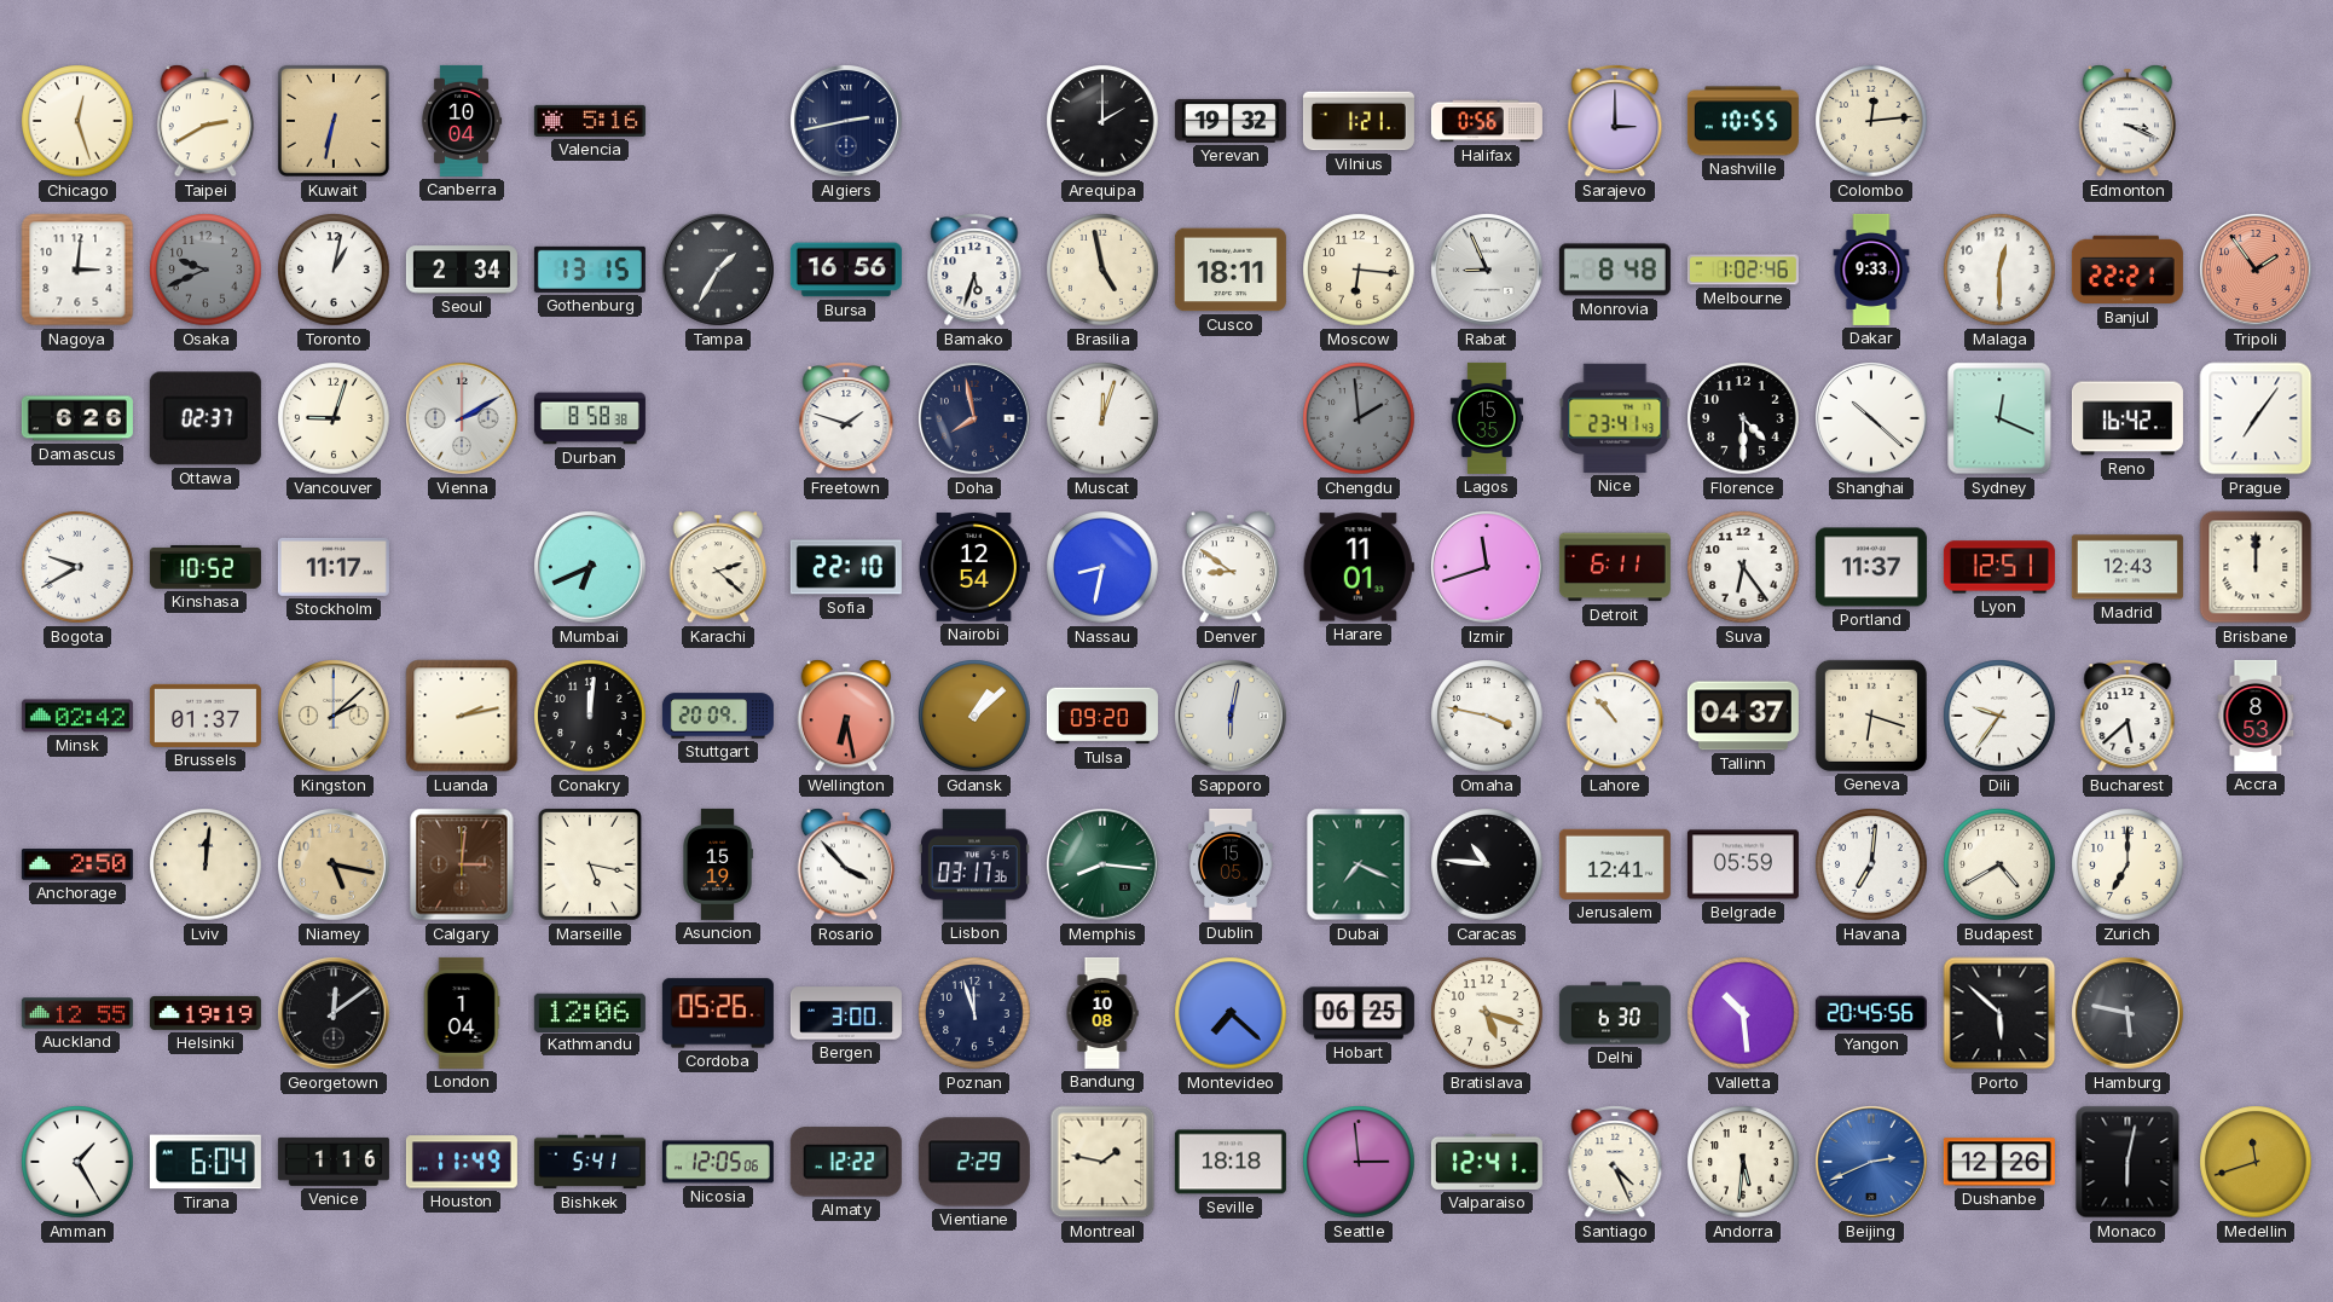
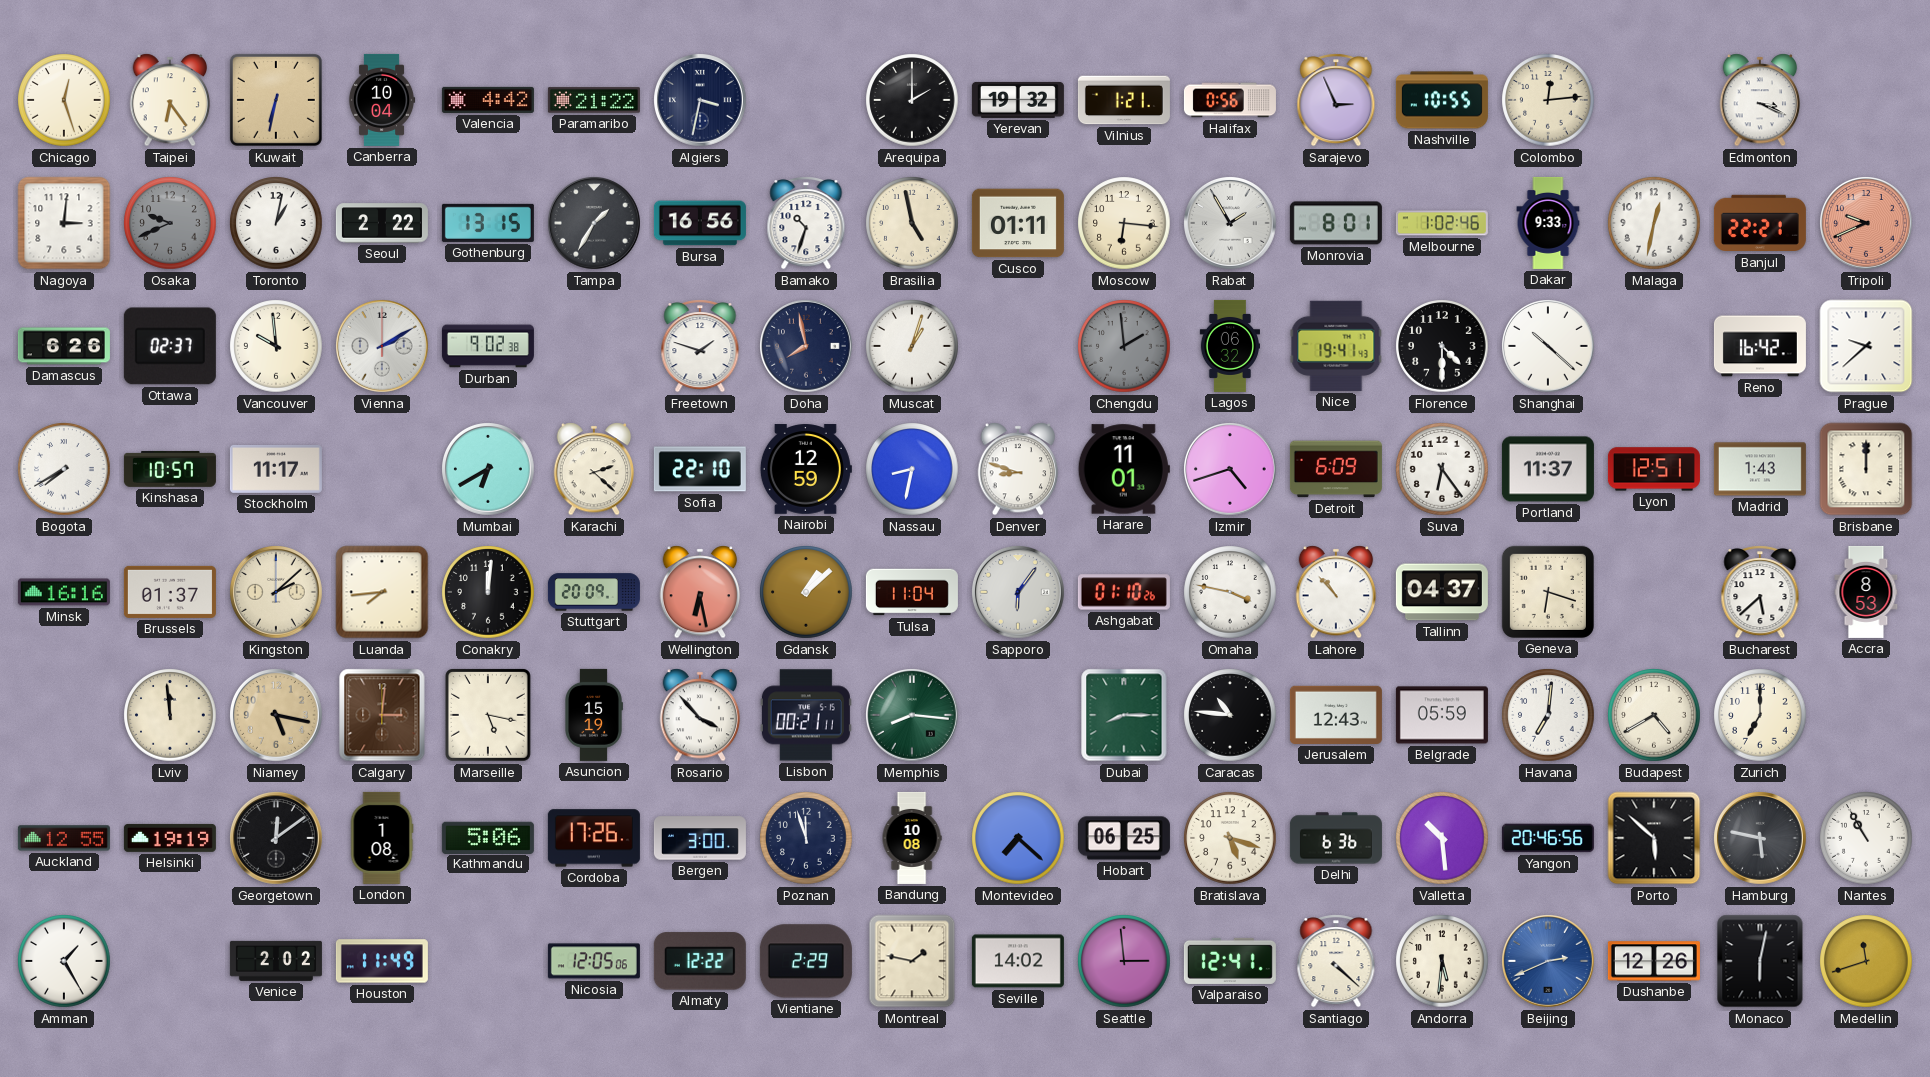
Taipei: 2:40 -> 6:24
Valencia: 5:16 -> 4:42
Paramaribo: none -> 21:22
Algiers: 2:43 -> 3:32
Sarajevo: 3:00 -> 2:56
Seoul: 2:34 -> 2:22
Bamako: 5:33 -> 10:33
Cusco: 18:11 -> 01:11
Rabat: 8:56 -> 1:55
Monrovia: 8:48 -> 8:01
Malaga: 12:30 -> 12:32
Tripoli: 1:54 -> 9:41
Vancouver: 9:03 -> 9:59
Durban: 8:58 -> 9:02
Muscat: 12:03 -> 1:03
Lagos: 15:35 -> 06:32
Nice: 23:41 -> 19:41
Sydney: 12:19 -> none
Prague: 7:06 -> 9:38
Bogota: 9:40 -> 7:40
Kinshasa: 10:52 -> 10:57
Mumbai: 6:41 -> 6:40
Nairobi: 12:54 -> 12:59
Denver: 8:51 -> 8:48
Izmir: 11:42 -> 4:42
Detroit: 6:11 -> 6:09
Madrid: 12:43 -> 1:43
Minsk: 02:42 -> 16:16
Luanda: 2:13 -> 7:44
Tulsa: 09:20 -> 11:04
Sapporo: 6:02 -> 6:06
Ashgabat: none -> 01:10
Dili: 9:36 -> none
Anchorage: 2:50 -> none
Lviv: 12:01 -> 11:59
Lisbon: 03:17 -> 00:21
Dublin: 15:05 -> none
Dubai: 7:19 -> 8:15
Jerusalem: 12:41 -> 12:43
London: 1:04 -> 1:08
Kathmandu: 12:06 -> 5:06
Cordoba: 05:26 -> 17:26
Delhi: 6:30 -> 6:36
Yangon: 20:45 -> 20:46
Nantes: none -> 10:55
Tirana: 6:04 -> none
Venice: 1:16 -> 2:02
Bishkek: 5:41 -> none
Seville: 18:18 -> 14:02
Santiago: 4:26 -> 4:22
